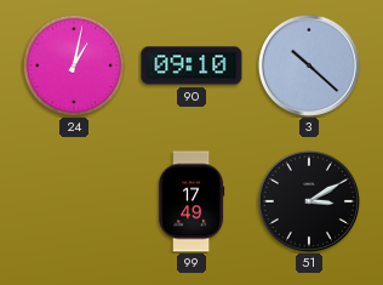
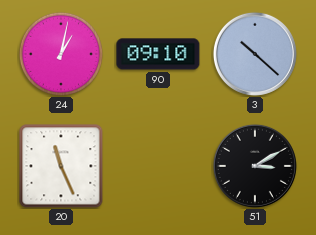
20: none -> 11:26
99: 17:49 -> none
